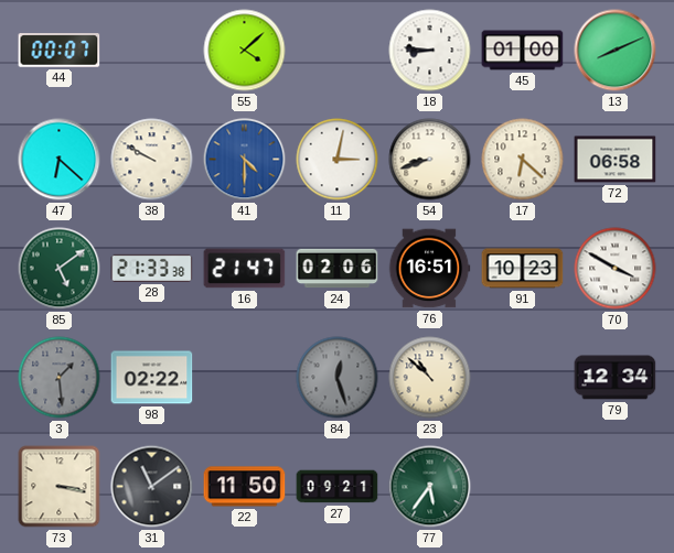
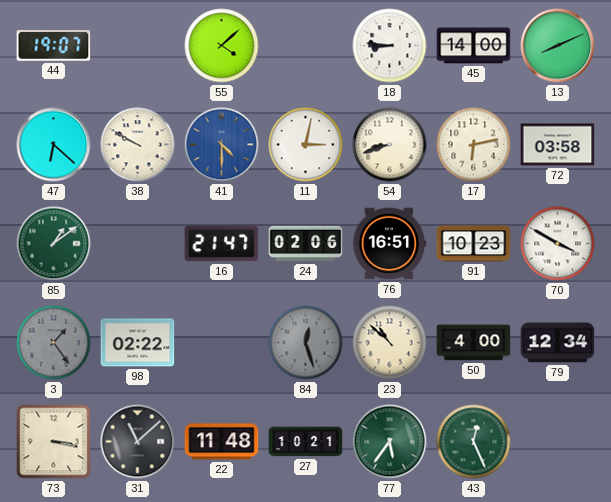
44: 00:07 -> 19:07
45: 01:00 -> 14:00
17: 6:22 -> 6:13
72: 06:58 -> 03:58
85: 5:09 -> 1:09
28: 21:33 -> none
3: 1:29 -> 1:24
50: none -> 4:00
31: 11:09 -> 11:08
22: 11:50 -> 11:48
27: 09:21 -> 10:21
43: none -> 12:26
